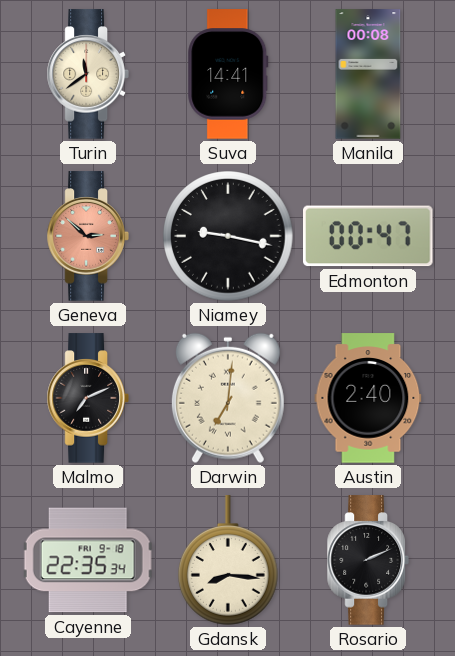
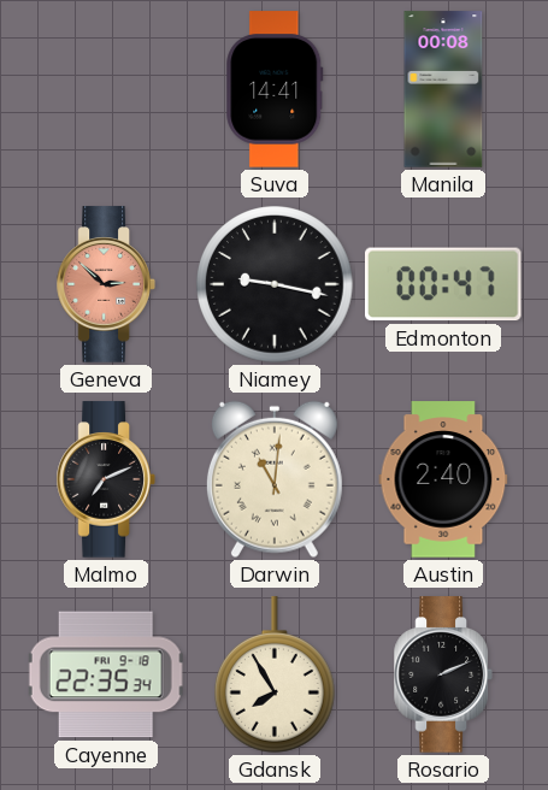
Turin: 11:39 -> none
Darwin: 7:01 -> 11:01
Gdansk: 8:16 -> 7:55
